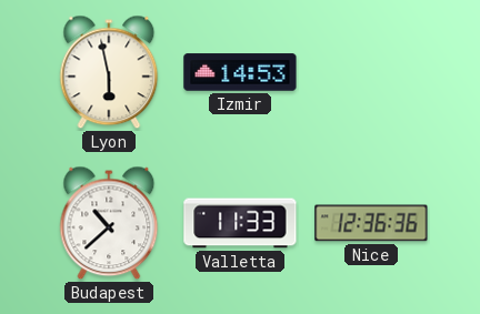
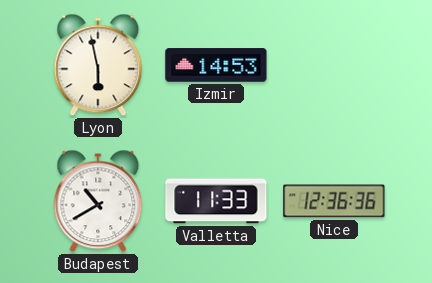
Budapest: 10:38 -> 10:40
